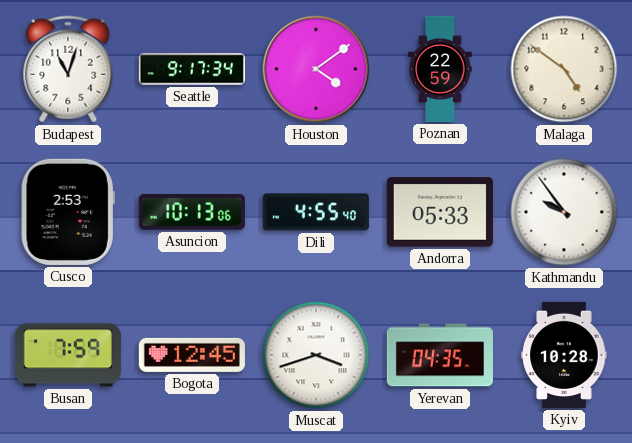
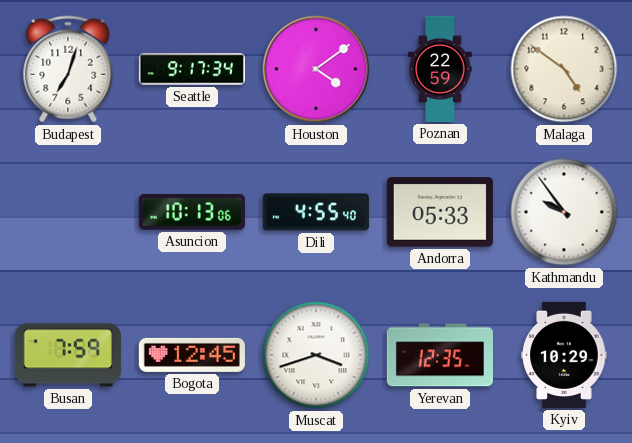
Budapest: 11:03 -> 7:03
Cusco: 2:53 -> none
Yerevan: 04:35 -> 12:35
Kyiv: 10:28 -> 10:29
